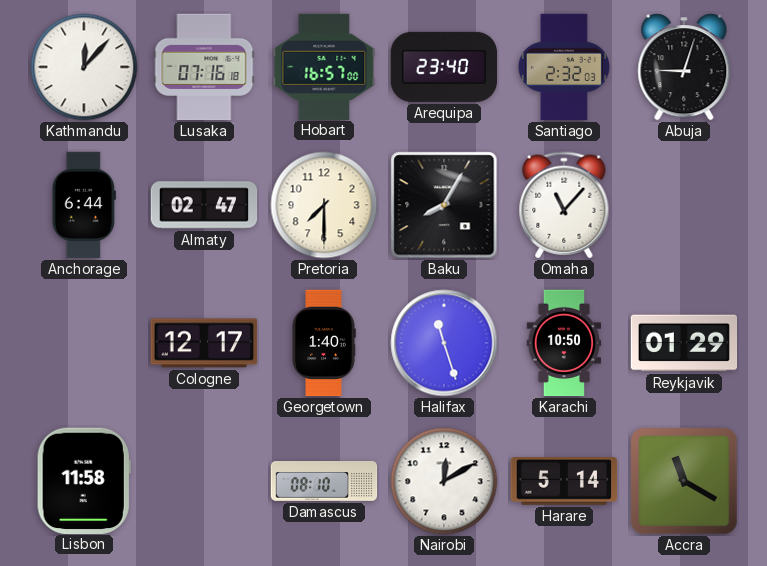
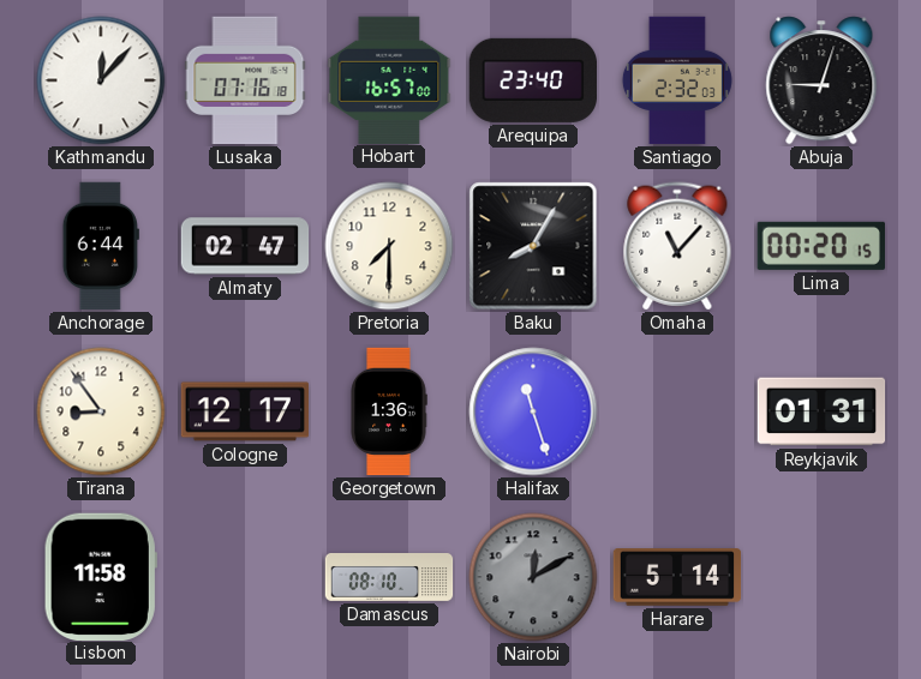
Lima: none -> 00:20
Tirana: none -> 8:54
Georgetown: 1:40 -> 1:36
Karachi: 10:50 -> none
Reykjavik: 01:29 -> 01:31
Nairobi dial: white -> grey
Accra: 11:20 -> none
